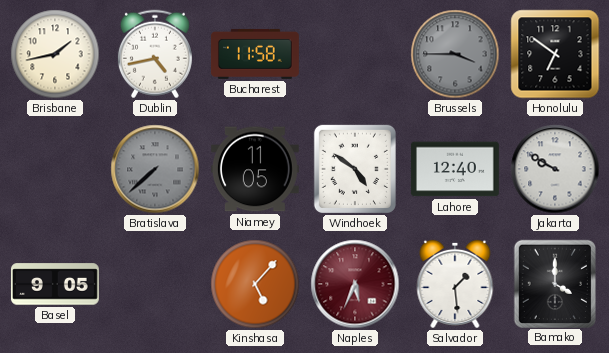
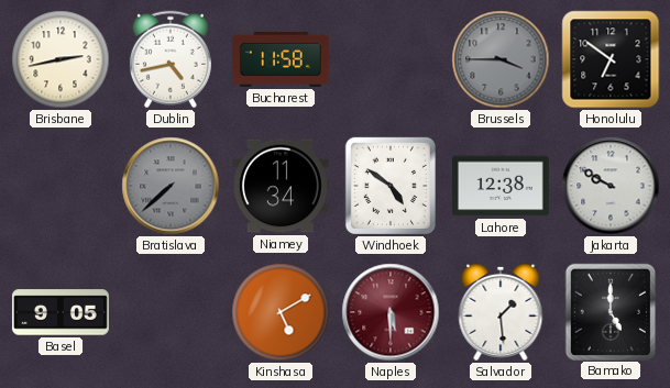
Brisbane: 1:43 -> 2:43
Niamey: 11:05 -> 11:34
Lahore: 12:40 -> 12:38
Kinshasa: 5:07 -> 5:10
Naples: 5:34 -> 5:30
Bamako: 4:00 -> 5:00
